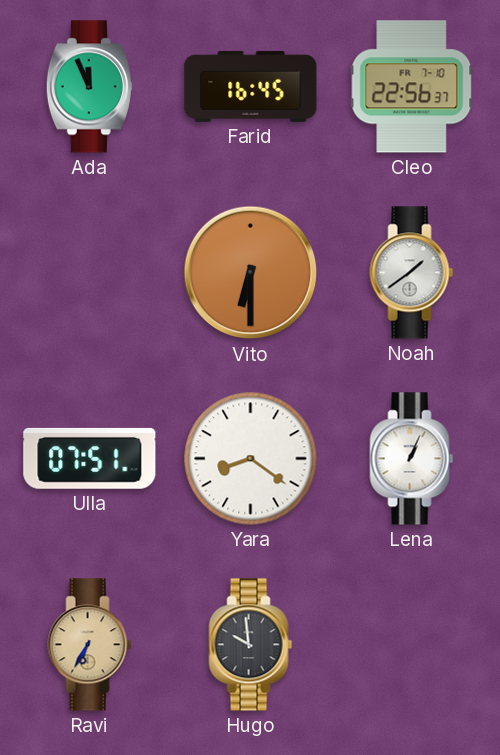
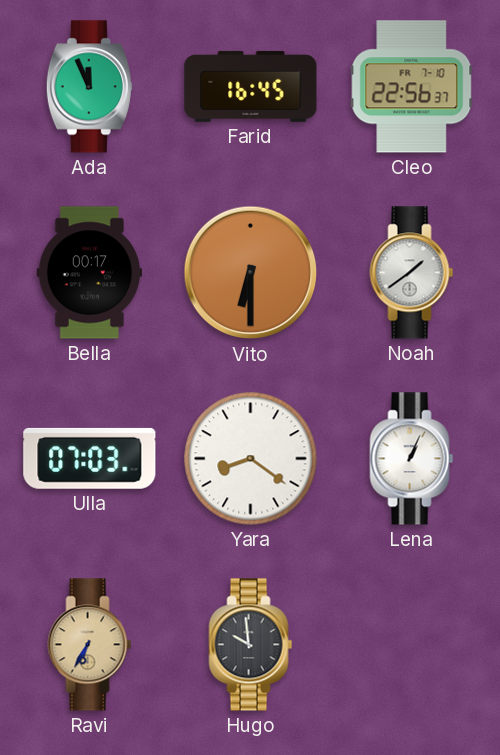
Bella: none -> 00:17
Ulla: 07:51 -> 07:03
